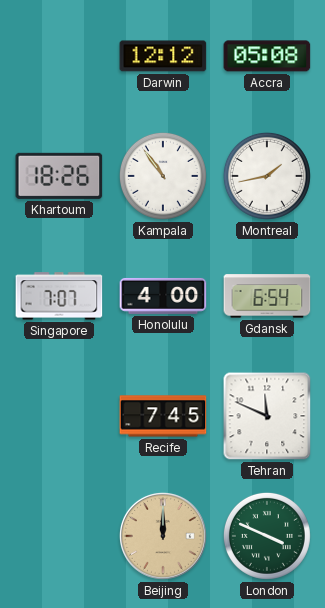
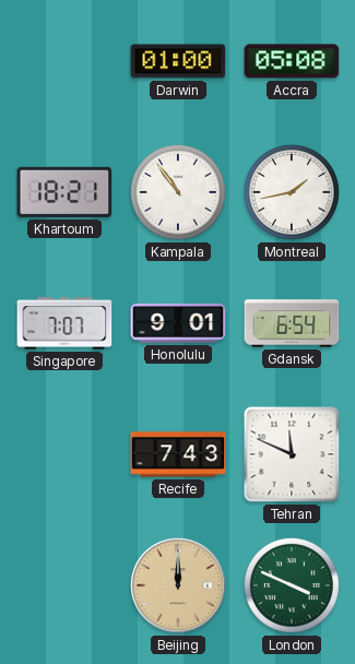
Darwin: 12:12 -> 01:00
Khartoum: 18:26 -> 18:21
Honolulu: 4:00 -> 9:01
Recife: 7:45 -> 7:43
